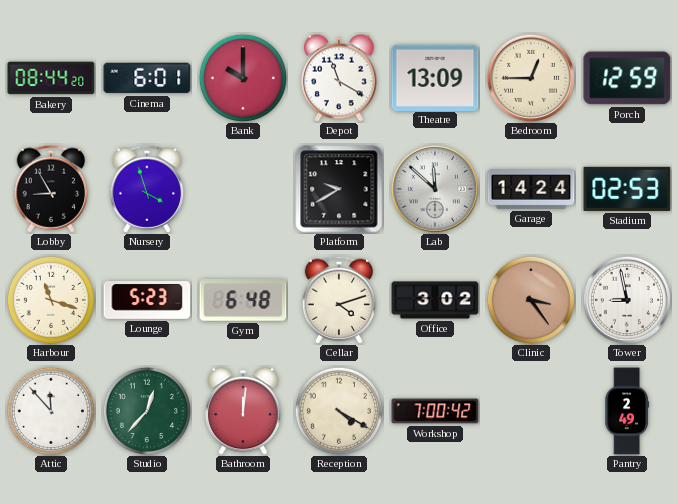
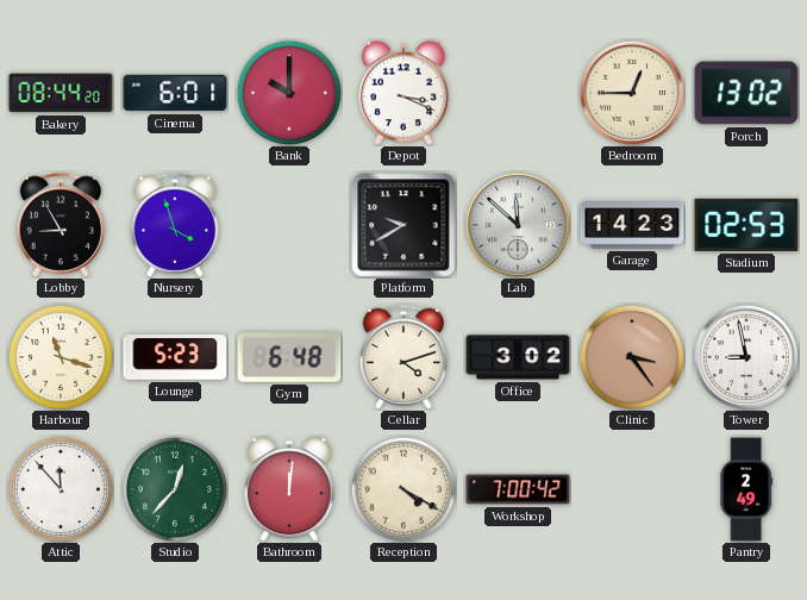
Depot: 11:20 -> 3:19
Theatre: 13:09 -> none
Porch: 12:59 -> 13:02
Garage: 14:24 -> 14:23
